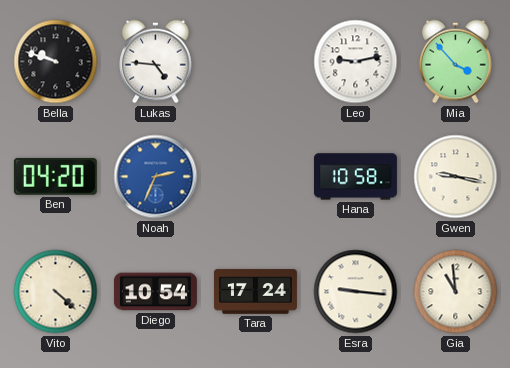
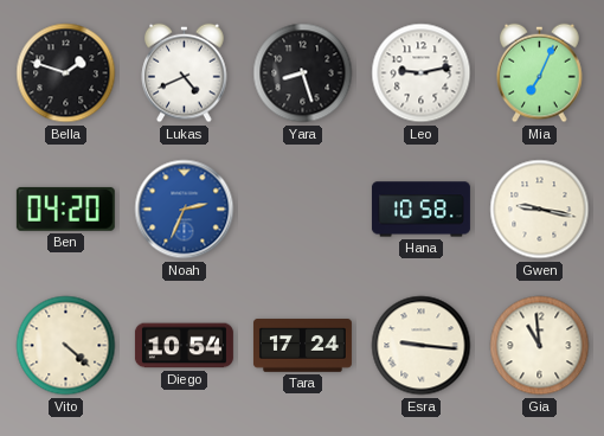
Bella: 9:48 -> 1:48
Lukas: 4:46 -> 4:41
Yara: none -> 8:27
Mia: 3:53 -> 7:04
